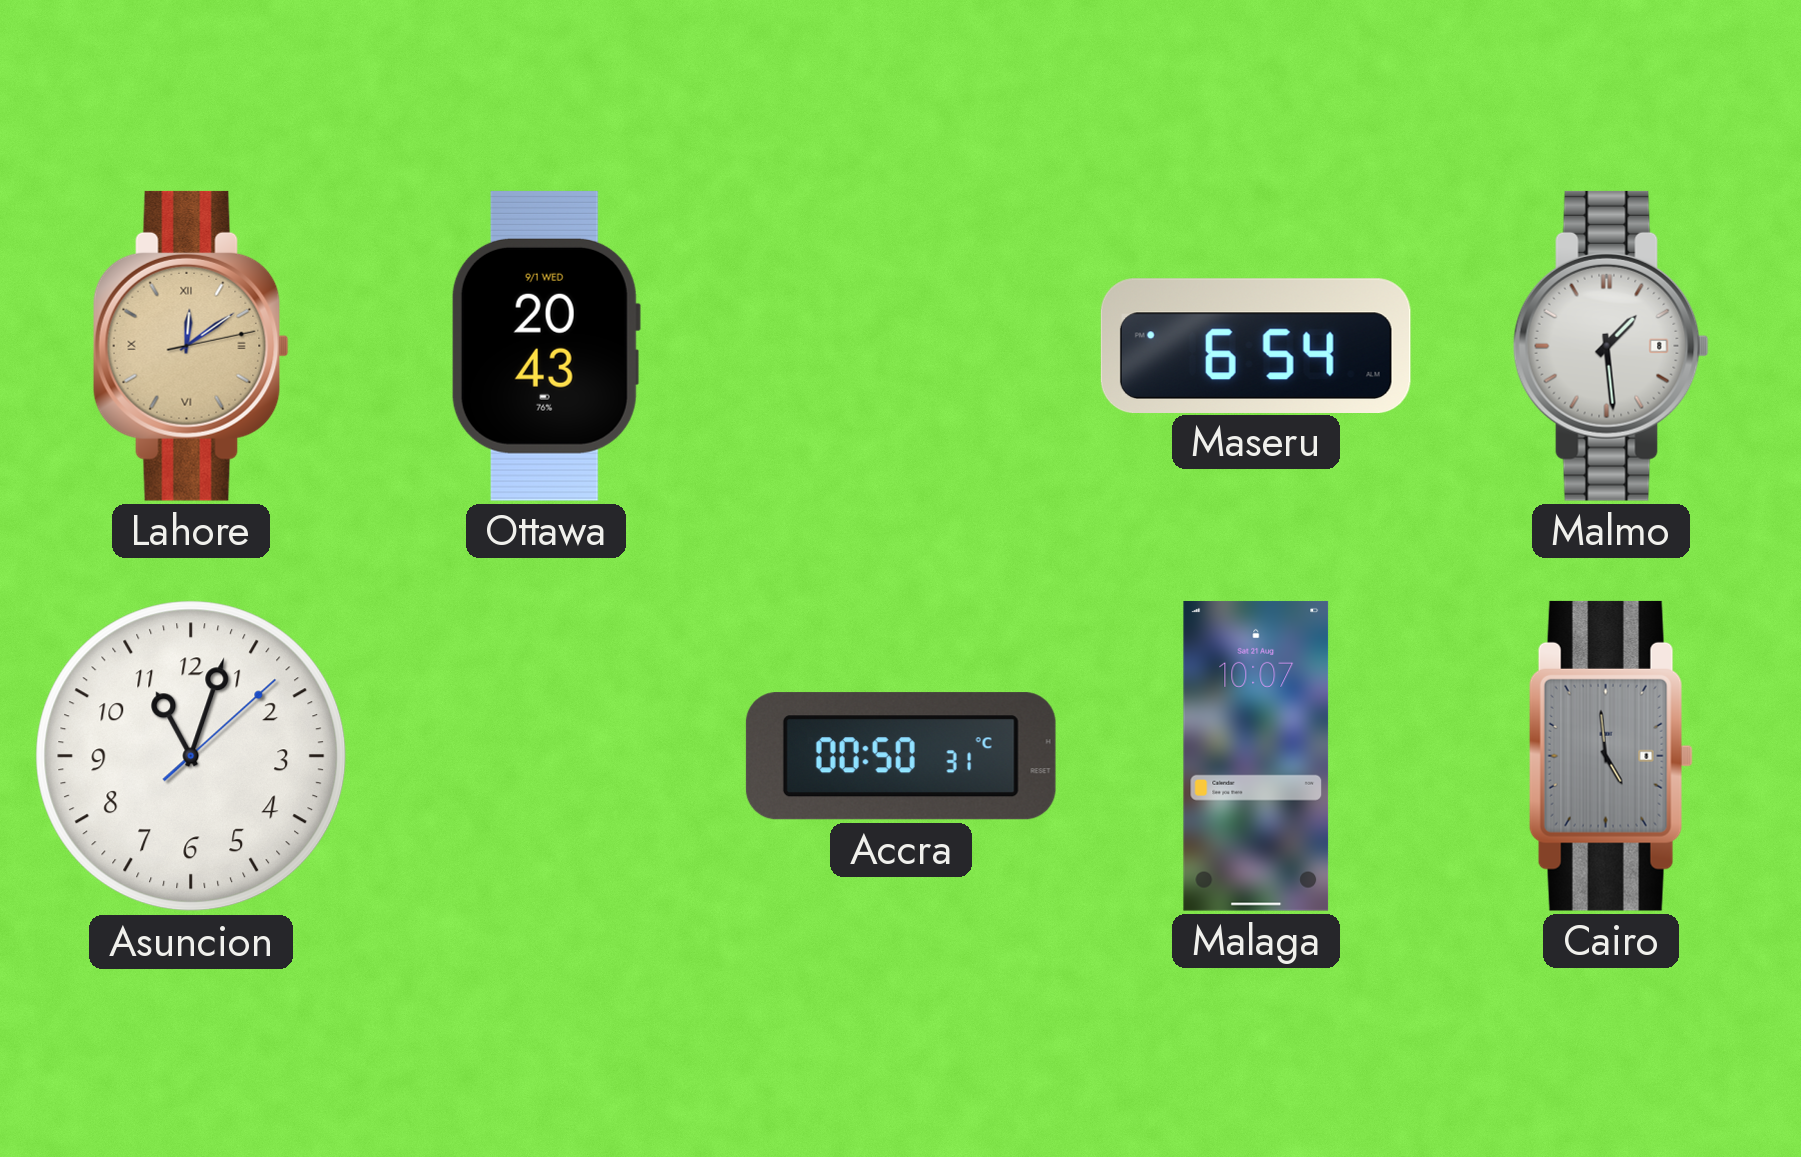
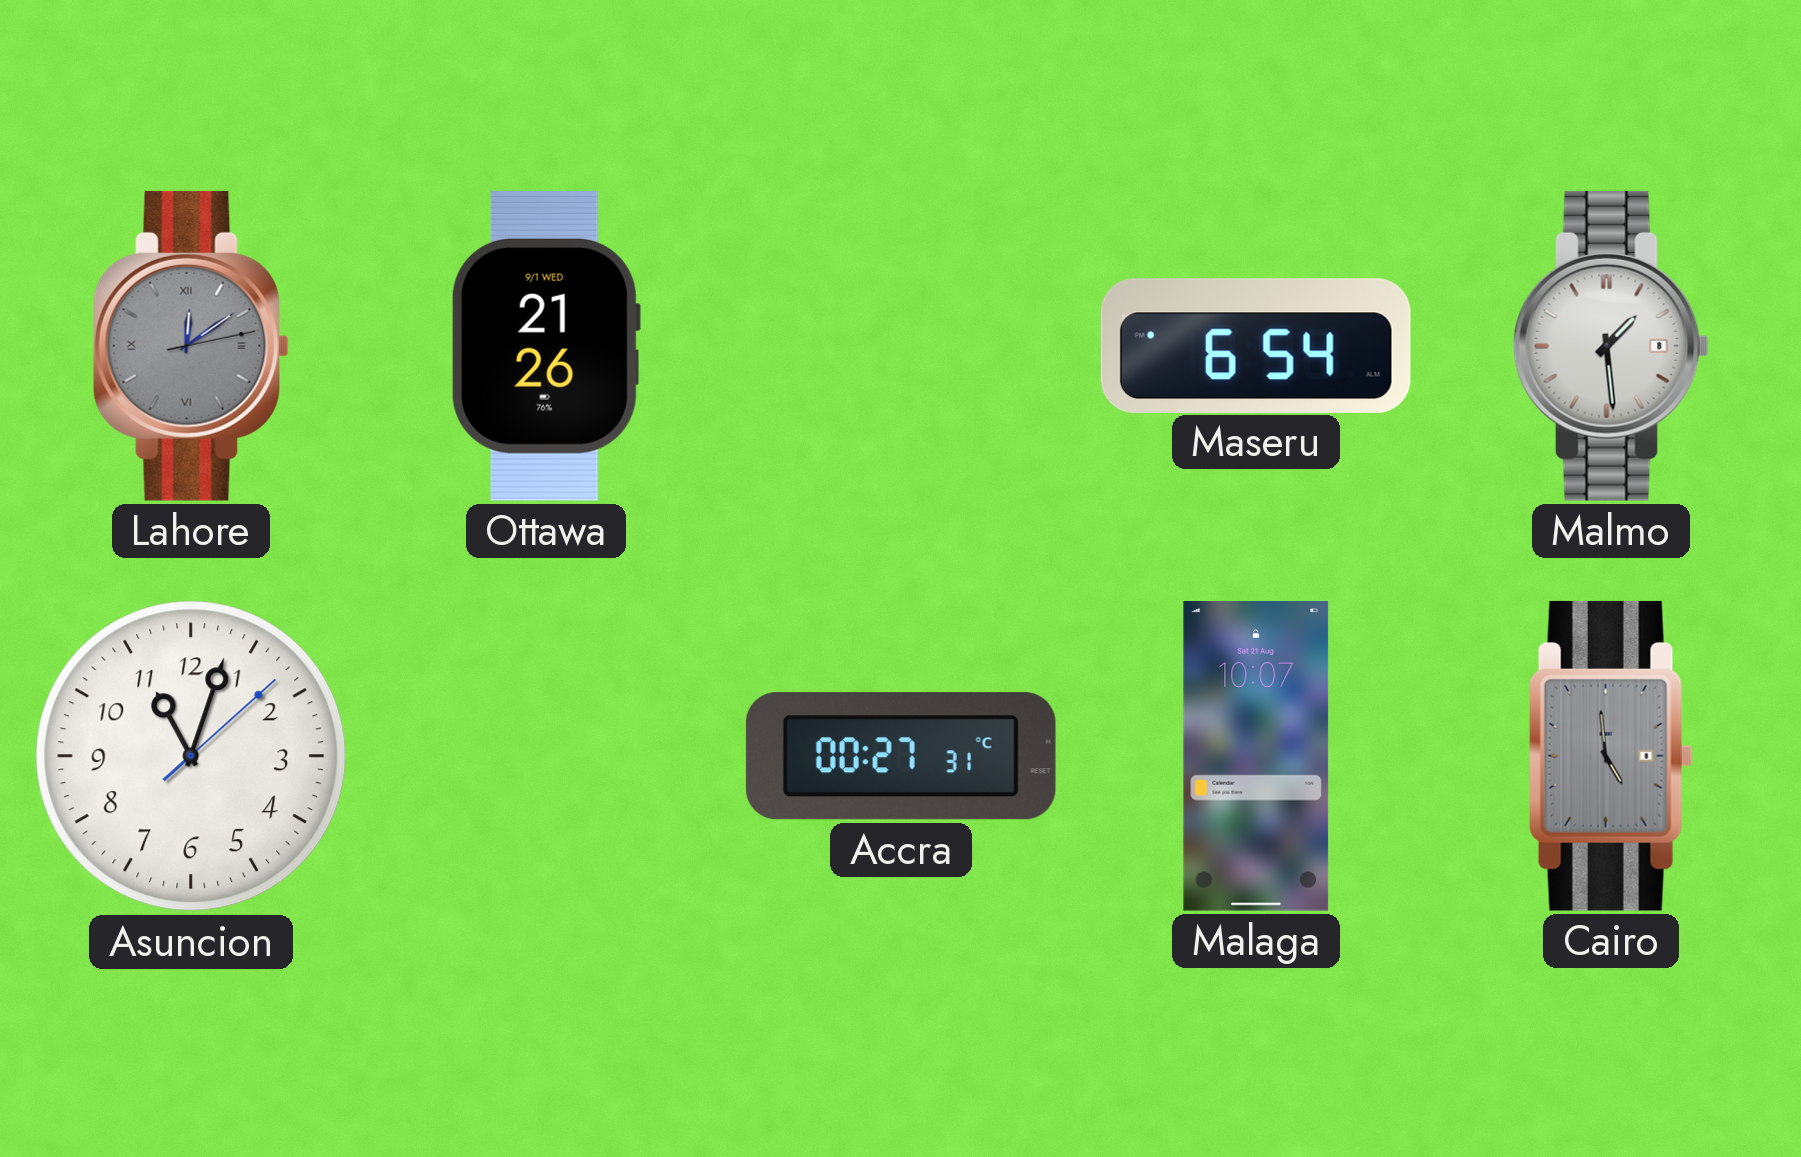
Lahore dial: champagne -> grey
Ottawa: 20:43 -> 21:26
Accra: 00:50 -> 00:27
